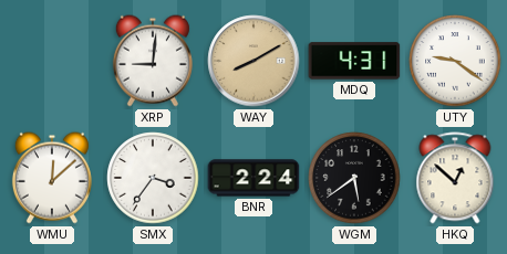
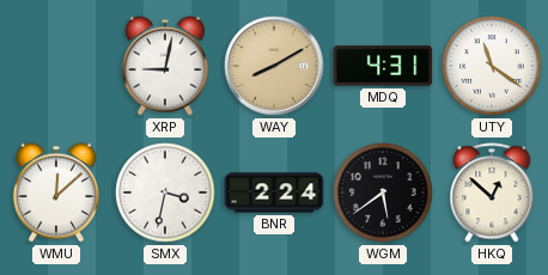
XRP: 9:01 -> 9:02
UTY: 9:21 -> 11:21
SMX: 3:36 -> 3:32
